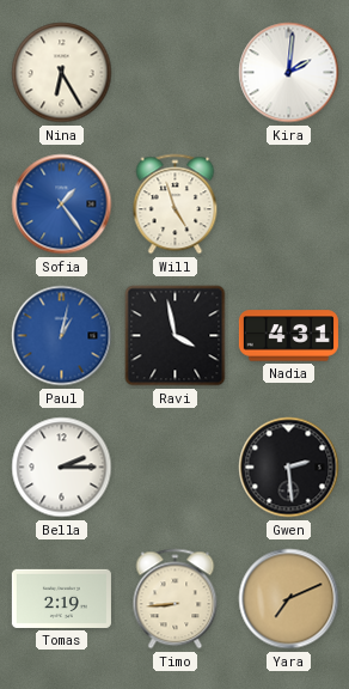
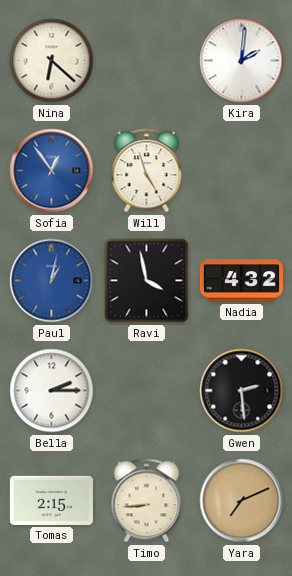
Nina: 6:25 -> 6:22
Sofia: 1:24 -> 12:54
Nadia: 4:31 -> 4:32
Tomas: 2:19 -> 2:15
